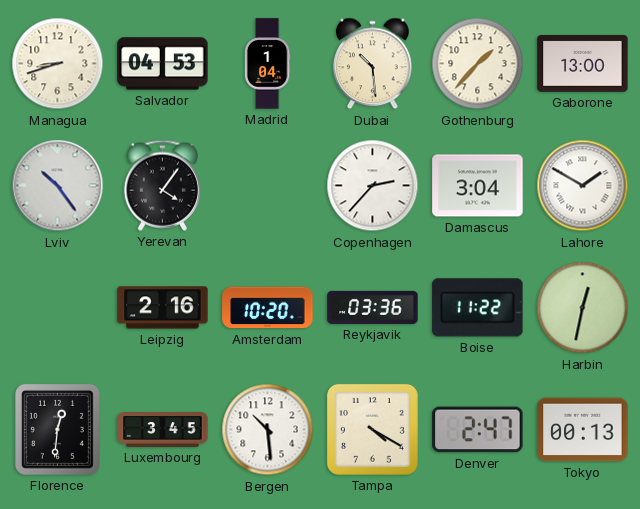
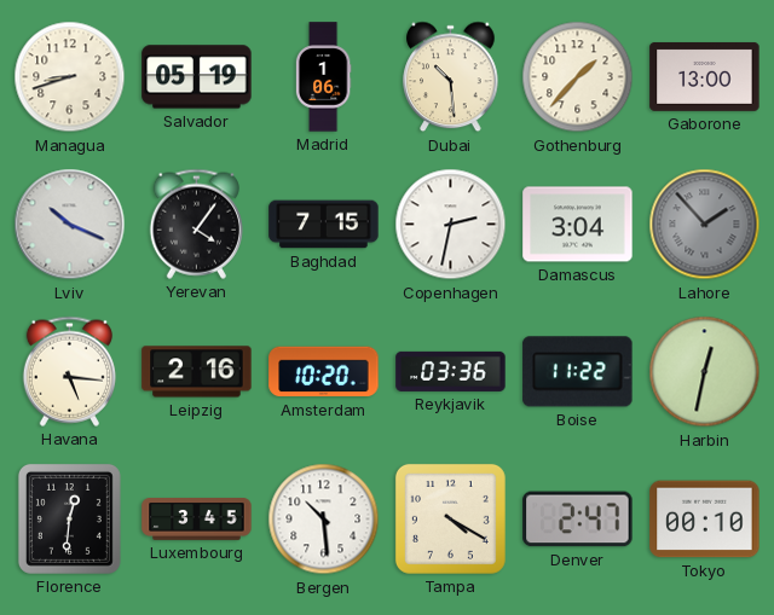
Salvador: 04:53 -> 05:19
Madrid: 1:04 -> 1:06
Lviv: 10:24 -> 10:19
Baghdad: none -> 7:15
Copenhagen: 2:37 -> 2:32
Lahore: 1:50 -> 1:53
Lahore dial: white -> grey
Havana: none -> 5:16
Tokyo: 00:13 -> 00:10
